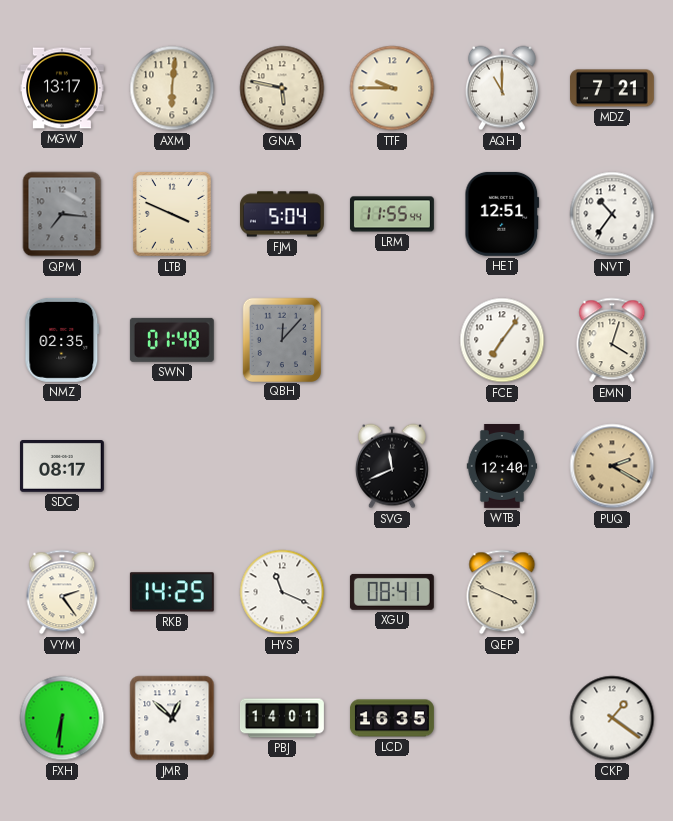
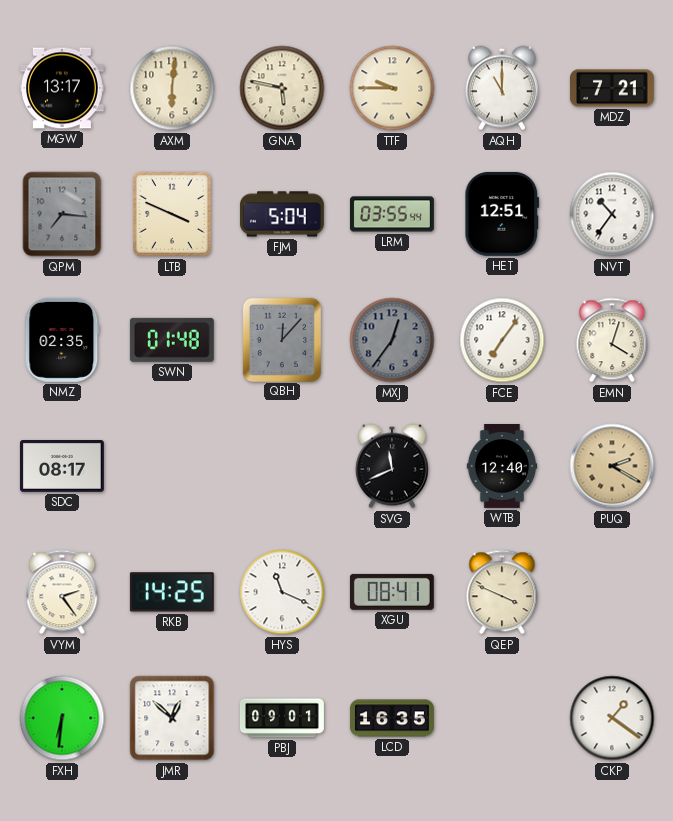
LRM: 11:55 -> 03:55
MXJ: none -> 12:36
PBJ: 14:01 -> 09:01
